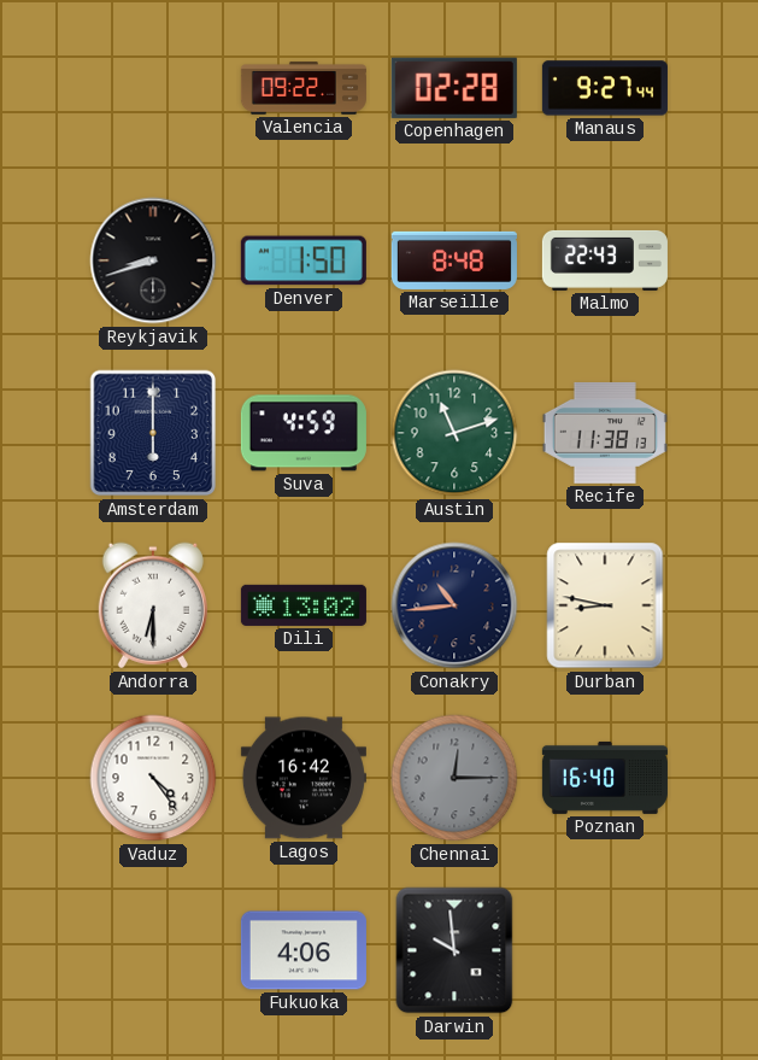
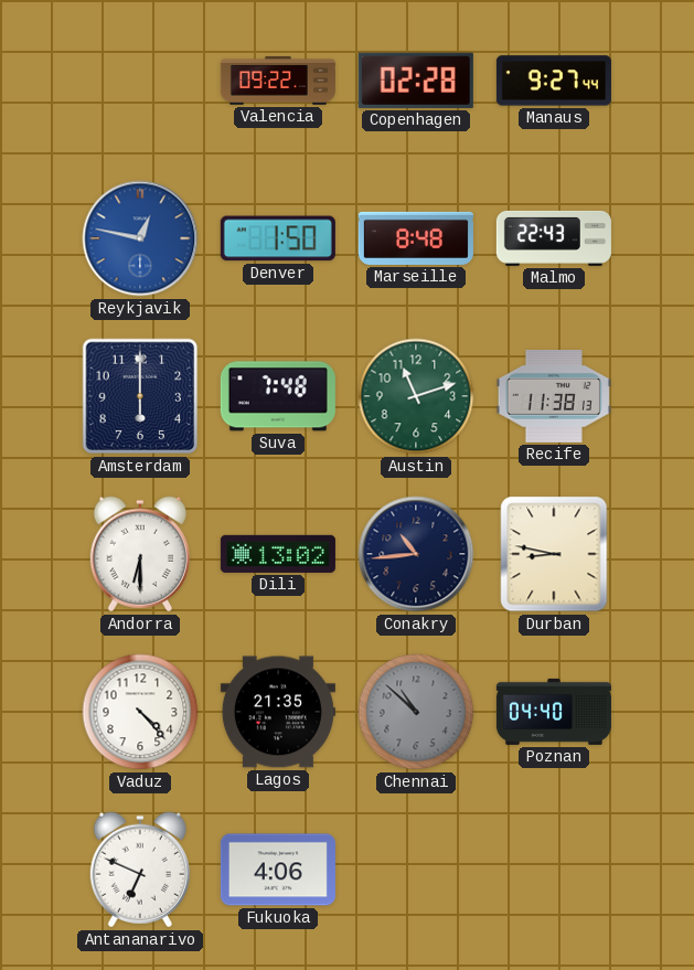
Reykjavik: 8:42 -> 12:47
Reykjavik dial: black -> blue
Suva: 4:59 -> 7:48
Vaduz: 4:24 -> 4:23
Lagos: 16:42 -> 21:35
Chennai: 12:15 -> 10:52
Poznan: 16:40 -> 04:40
Antananarivo: none -> 6:49
Darwin: 9:59 -> none
